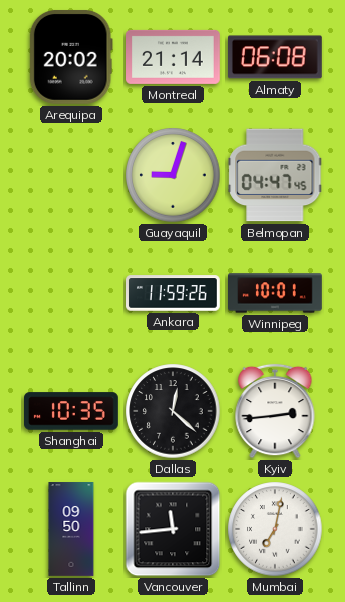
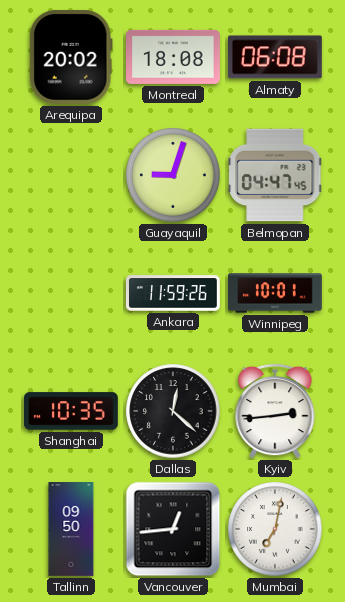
Montreal: 21:14 -> 18:08
Vancouver: 11:44 -> 12:44
